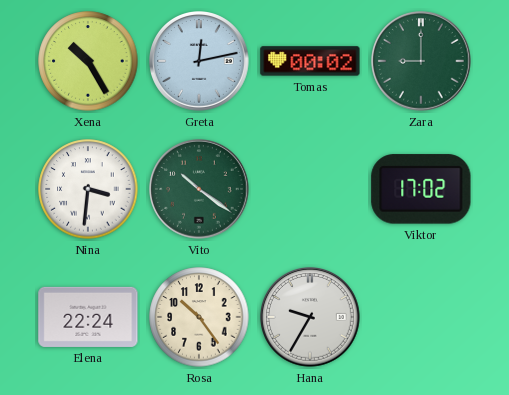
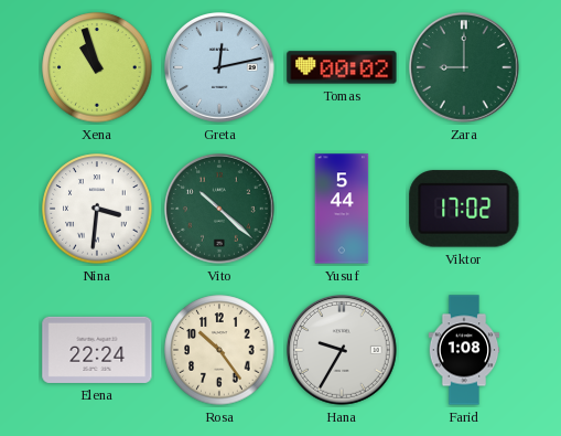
Xena: 10:25 -> 10:57
Vito: 10:21 -> 10:22
Yusuf: none -> 5:44
Farid: none -> 1:08
